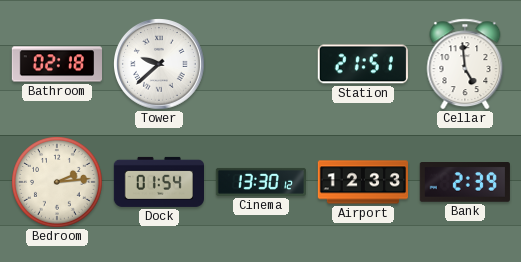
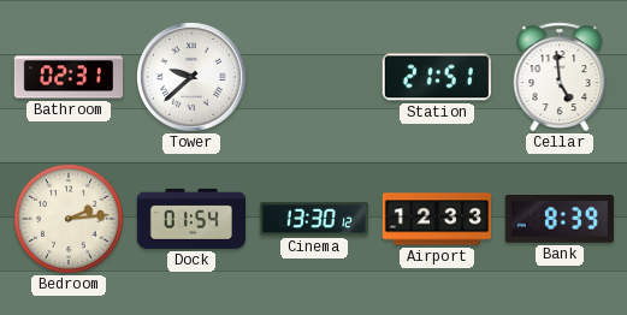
Bathroom: 02:18 -> 02:31
Bank: 2:39 -> 8:39
